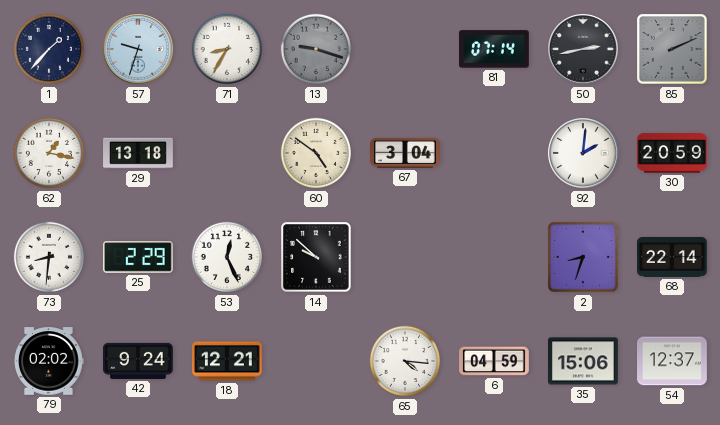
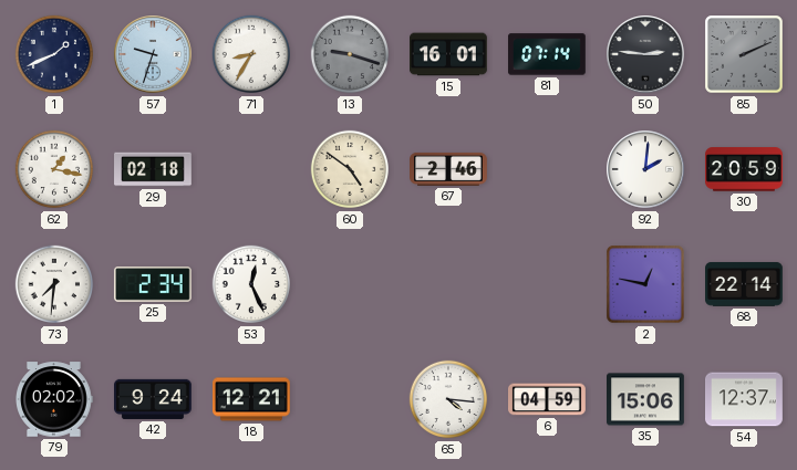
1: 1:37 -> 1:41
15: none -> 16:01
50: 2:43 -> 2:46
29: 13:18 -> 02:18
67: 3:04 -> 2:46
73: 8:31 -> 7:31
25: 2:29 -> 2:34
14: 9:52 -> none
2: 8:33 -> 12:47
